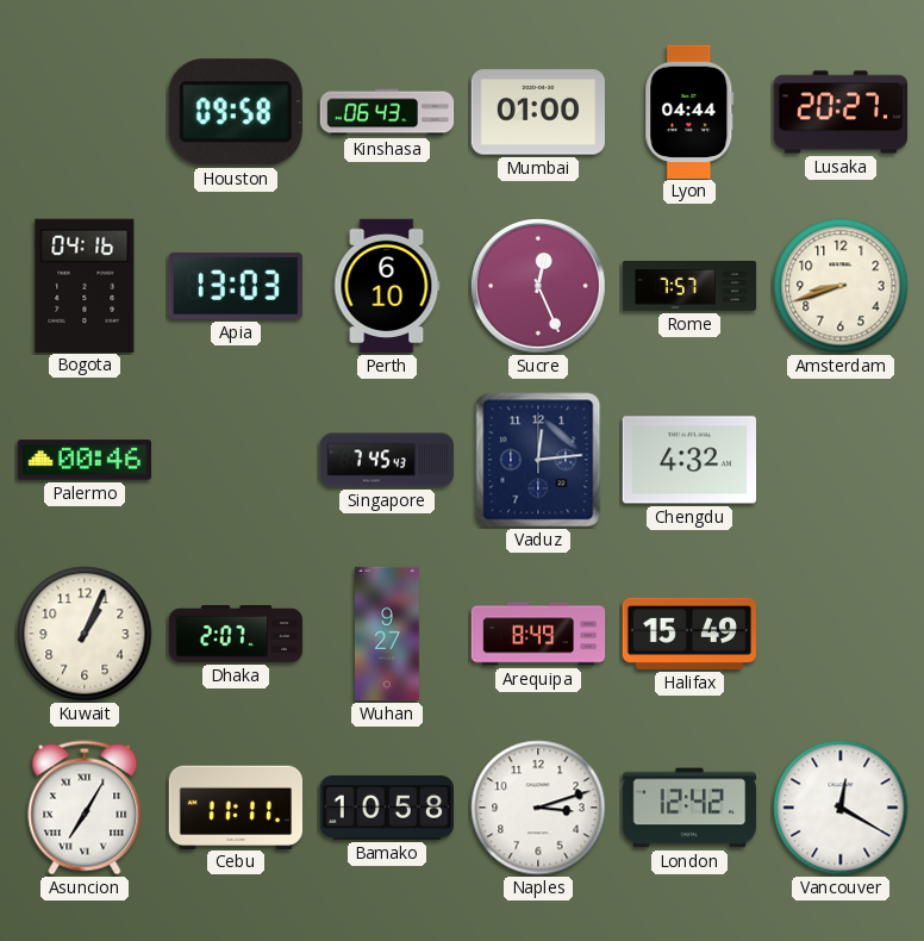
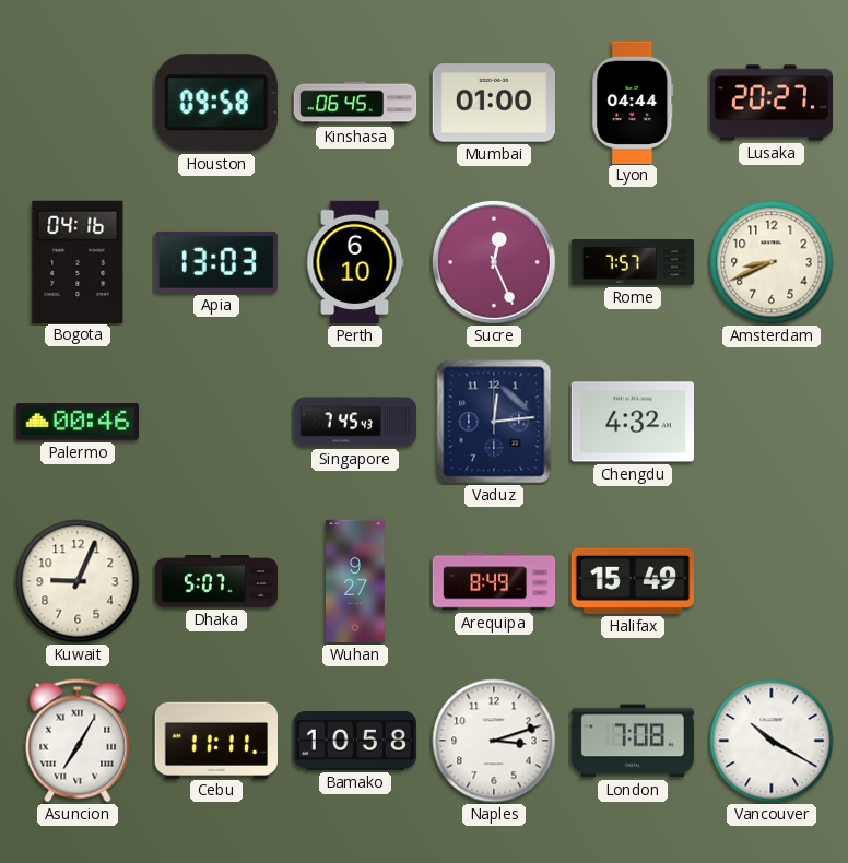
Kinshasa: 06:43 -> 06:45
Amsterdam: 8:42 -> 8:41
Kuwait: 1:04 -> 9:04
Dhaka: 2:07 -> 5:07
London: 12:42 -> 7:08
Vancouver: 12:20 -> 10:20
